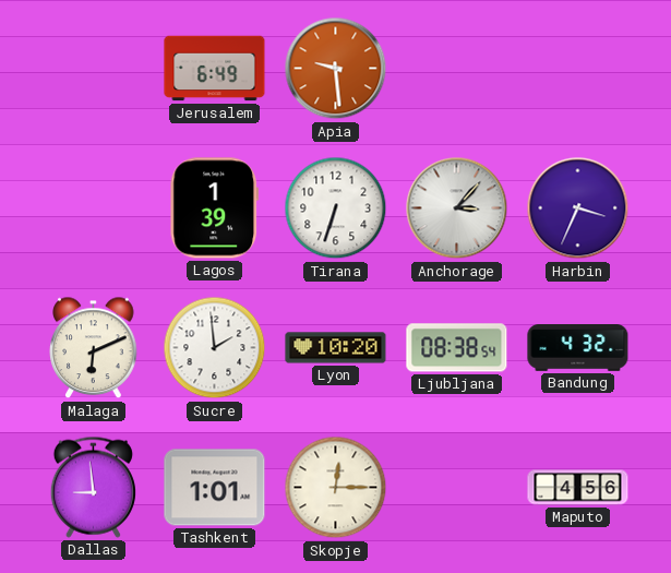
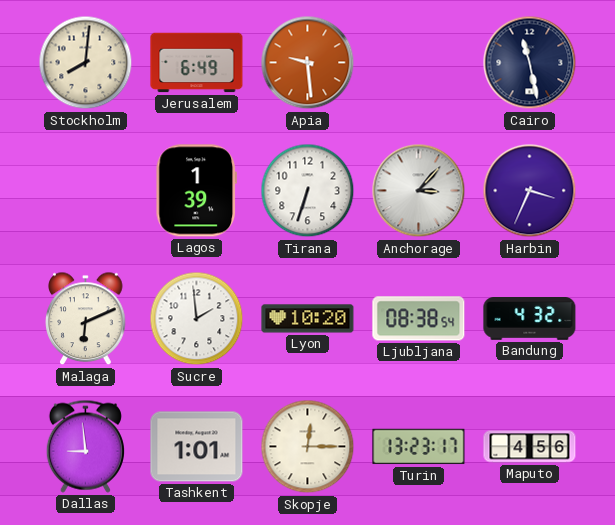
Stockholm: none -> 8:01
Cairo: none -> 11:28
Turin: none -> 13:23
